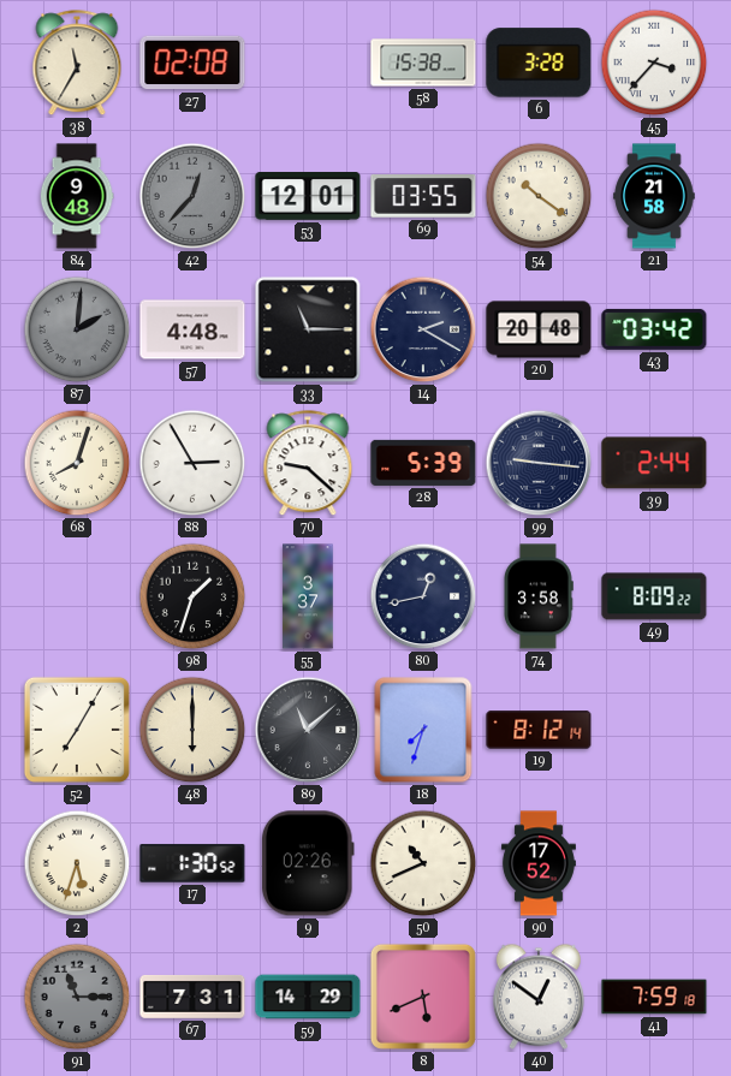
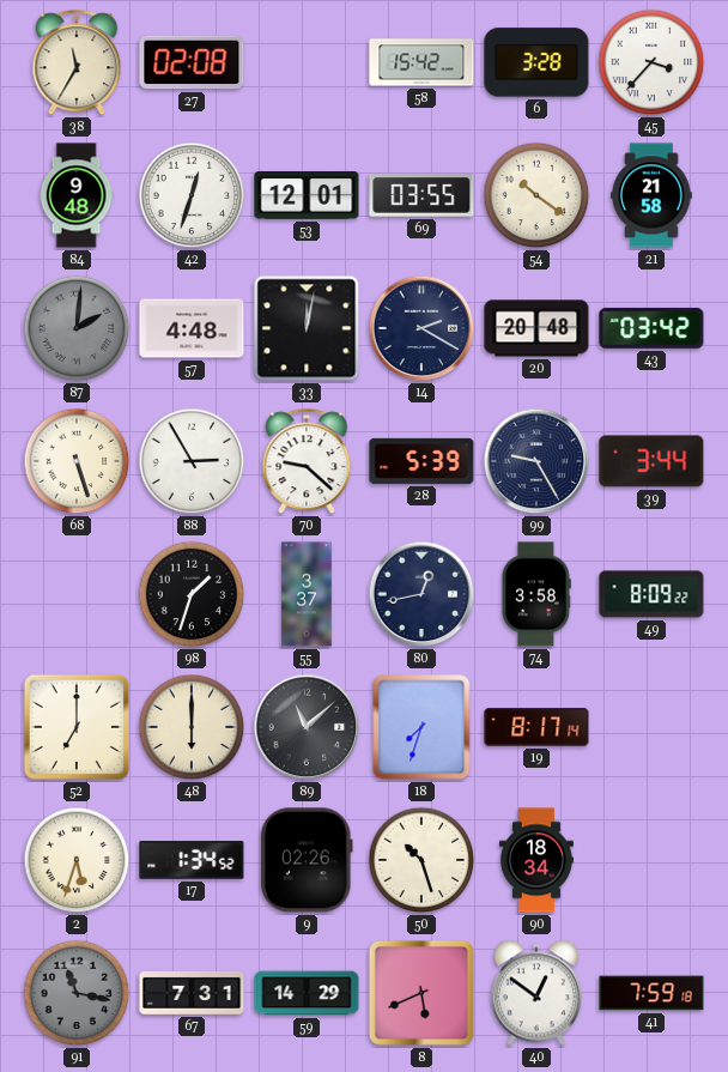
58: 15:38 -> 15:42
42: 12:37 -> 12:33
42 dial: grey -> white
33: 11:15 -> 12:02
68: 8:03 -> 5:27
99: 9:16 -> 9:25
39: 2:44 -> 3:44
52: 7:05 -> 7:00
19: 8:12 -> 8:17
17: 1:30 -> 1:34
50: 10:41 -> 10:27
90: 17:52 -> 18:34
91: 11:15 -> 11:17
